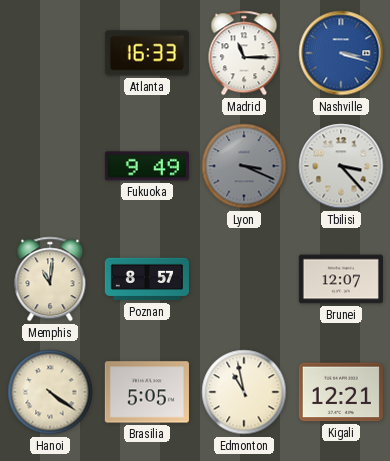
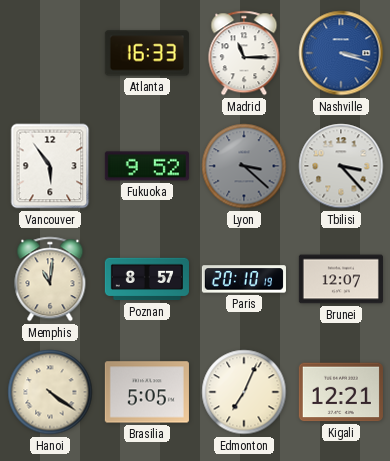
Vancouver: none -> 5:54
Fukuoka: 9:49 -> 9:52
Lyon: 3:19 -> 3:22
Paris: none -> 20:10
Edmonton: 10:58 -> 7:04
